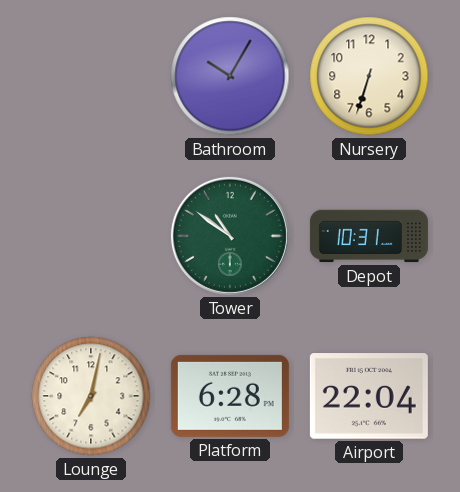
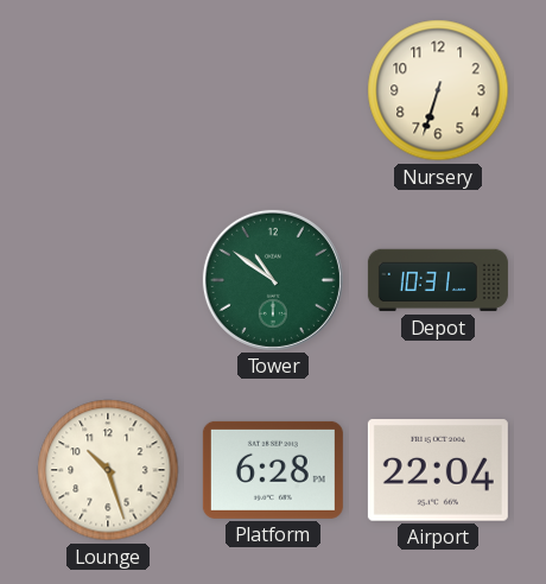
Bathroom: 10:05 -> none
Lounge: 7:02 -> 10:27
